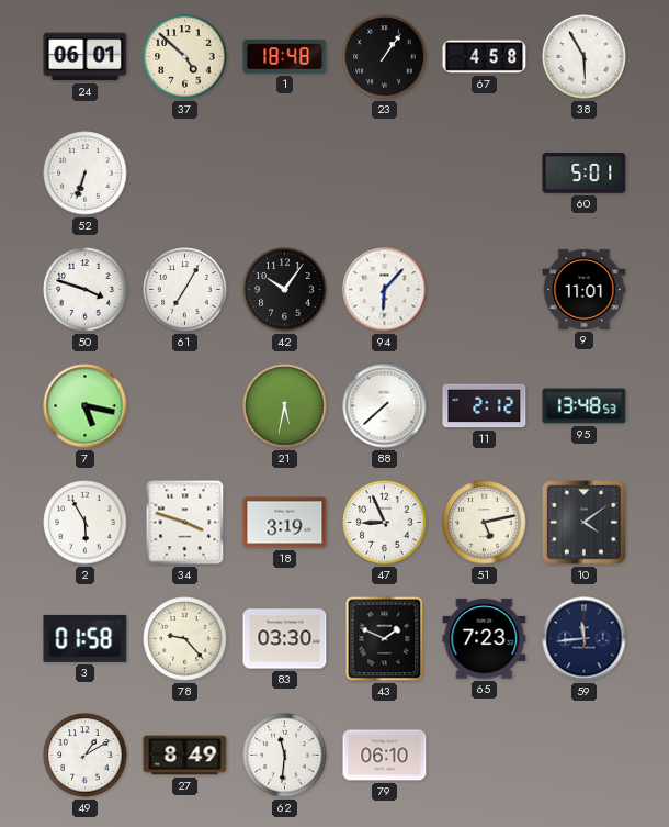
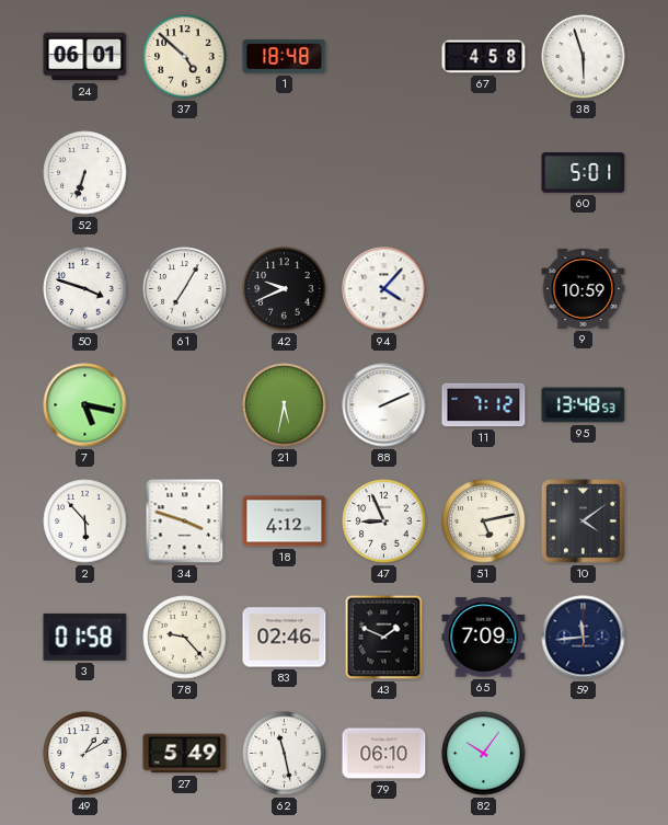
23: 1:06 -> none
38: 5:55 -> 5:57
42: 10:06 -> 9:41
94: 6:07 -> 4:07
9: 11:01 -> 10:59
88: 7:38 -> 2:11
11: 2:12 -> 7:12
2: 5:55 -> 5:53
18: 3:19 -> 4:12
83: 03:30 -> 02:46
65: 7:23 -> 7:09
27: 8:49 -> 5:49
62: 11:31 -> 11:28
82: none -> 10:06
